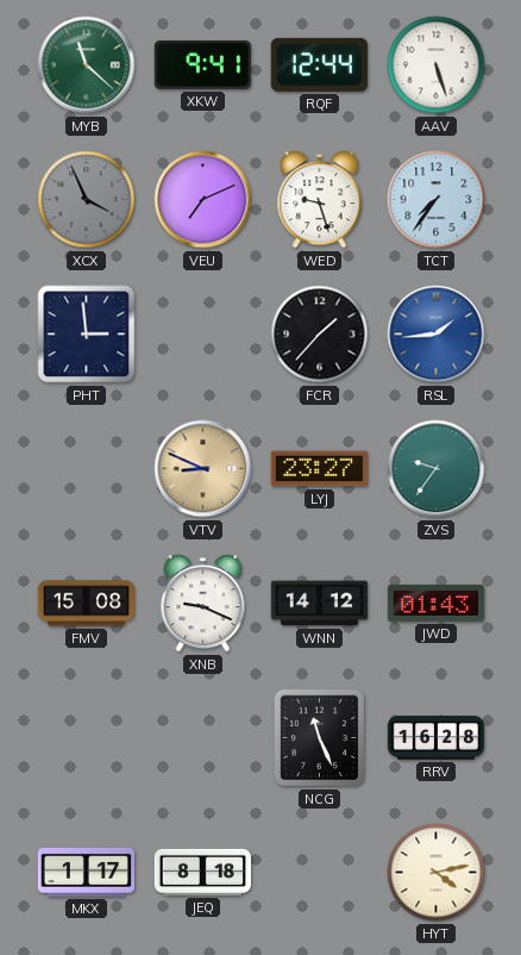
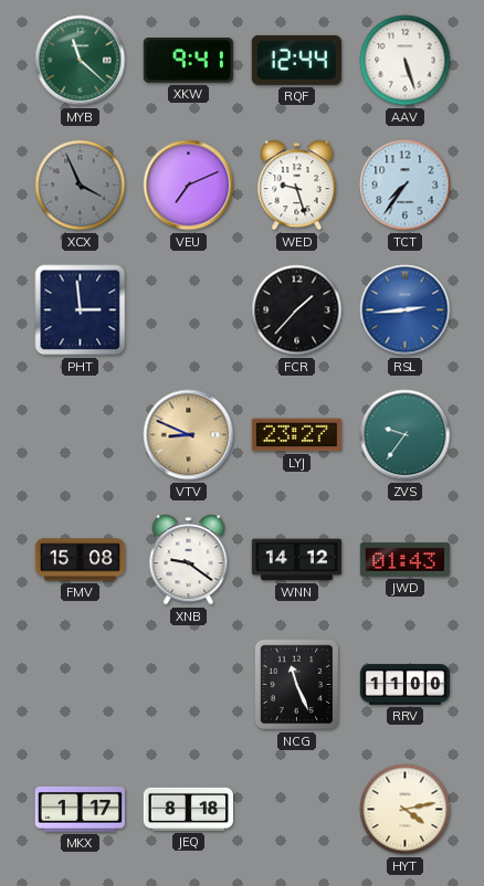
RSL: 1:44 -> 2:44
XNB: 9:19 -> 9:21
RRV: 16:28 -> 11:00
